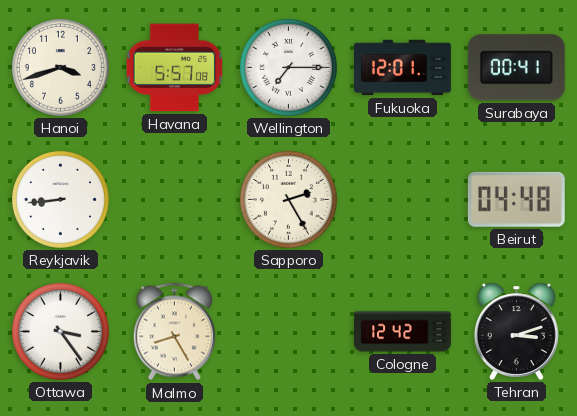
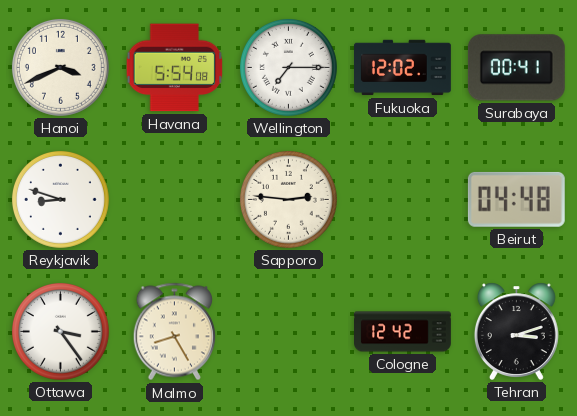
Hanoi: 3:42 -> 3:41
Havana: 5:57 -> 5:54
Fukuoka: 12:01 -> 12:02
Reykjavik: 8:44 -> 8:48
Sapporo: 2:25 -> 2:46
